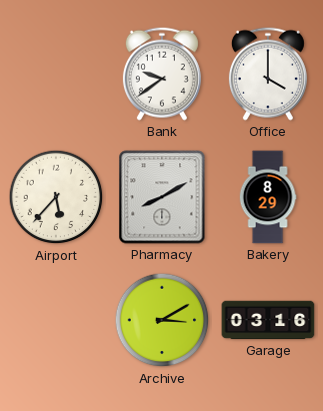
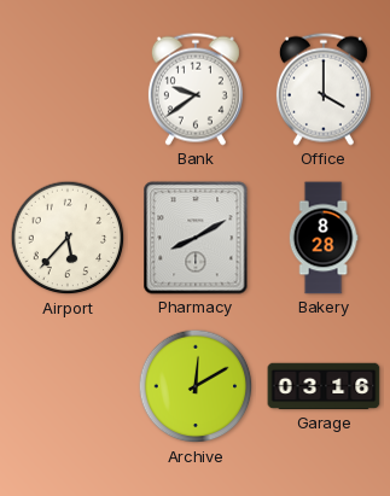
Bakery: 8:29 -> 8:28
Archive: 3:10 -> 12:10
